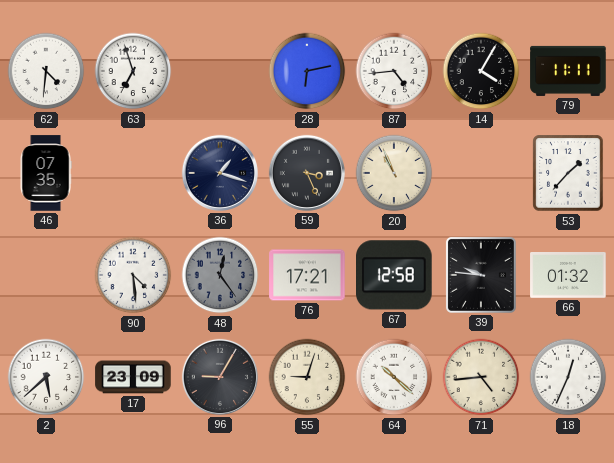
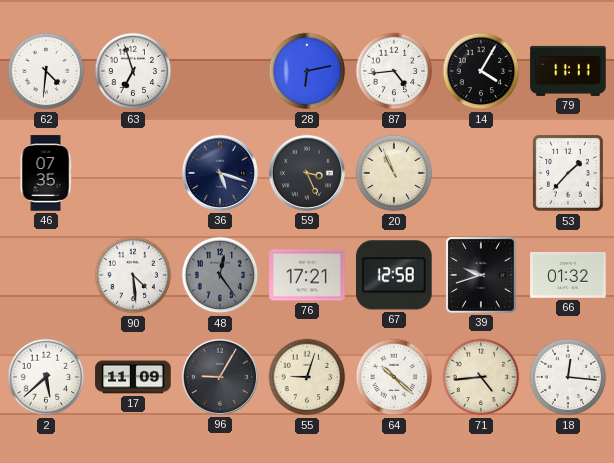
36: 1:18 -> 5:18
39: 9:46 -> 9:42
17: 23:09 -> 11:09
18: 12:34 -> 12:16
